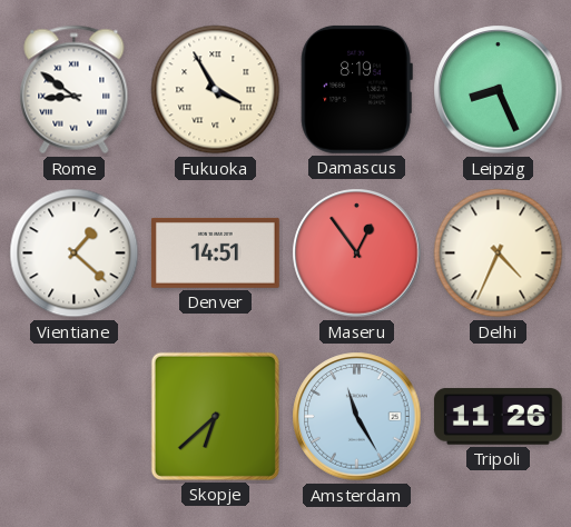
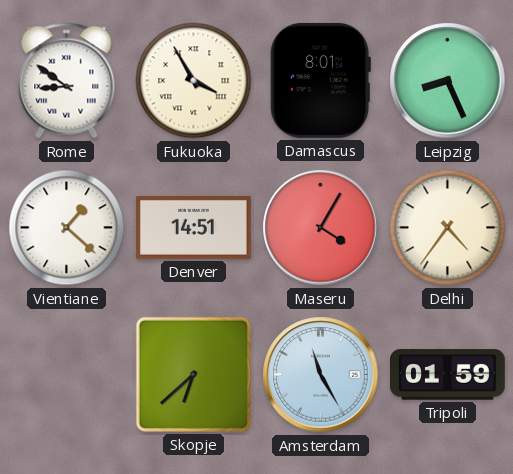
Damascus: 8:19 -> 8:01
Maseru: 12:54 -> 4:05
Delhi: 4:34 -> 4:36
Tripoli: 11:26 -> 01:59
